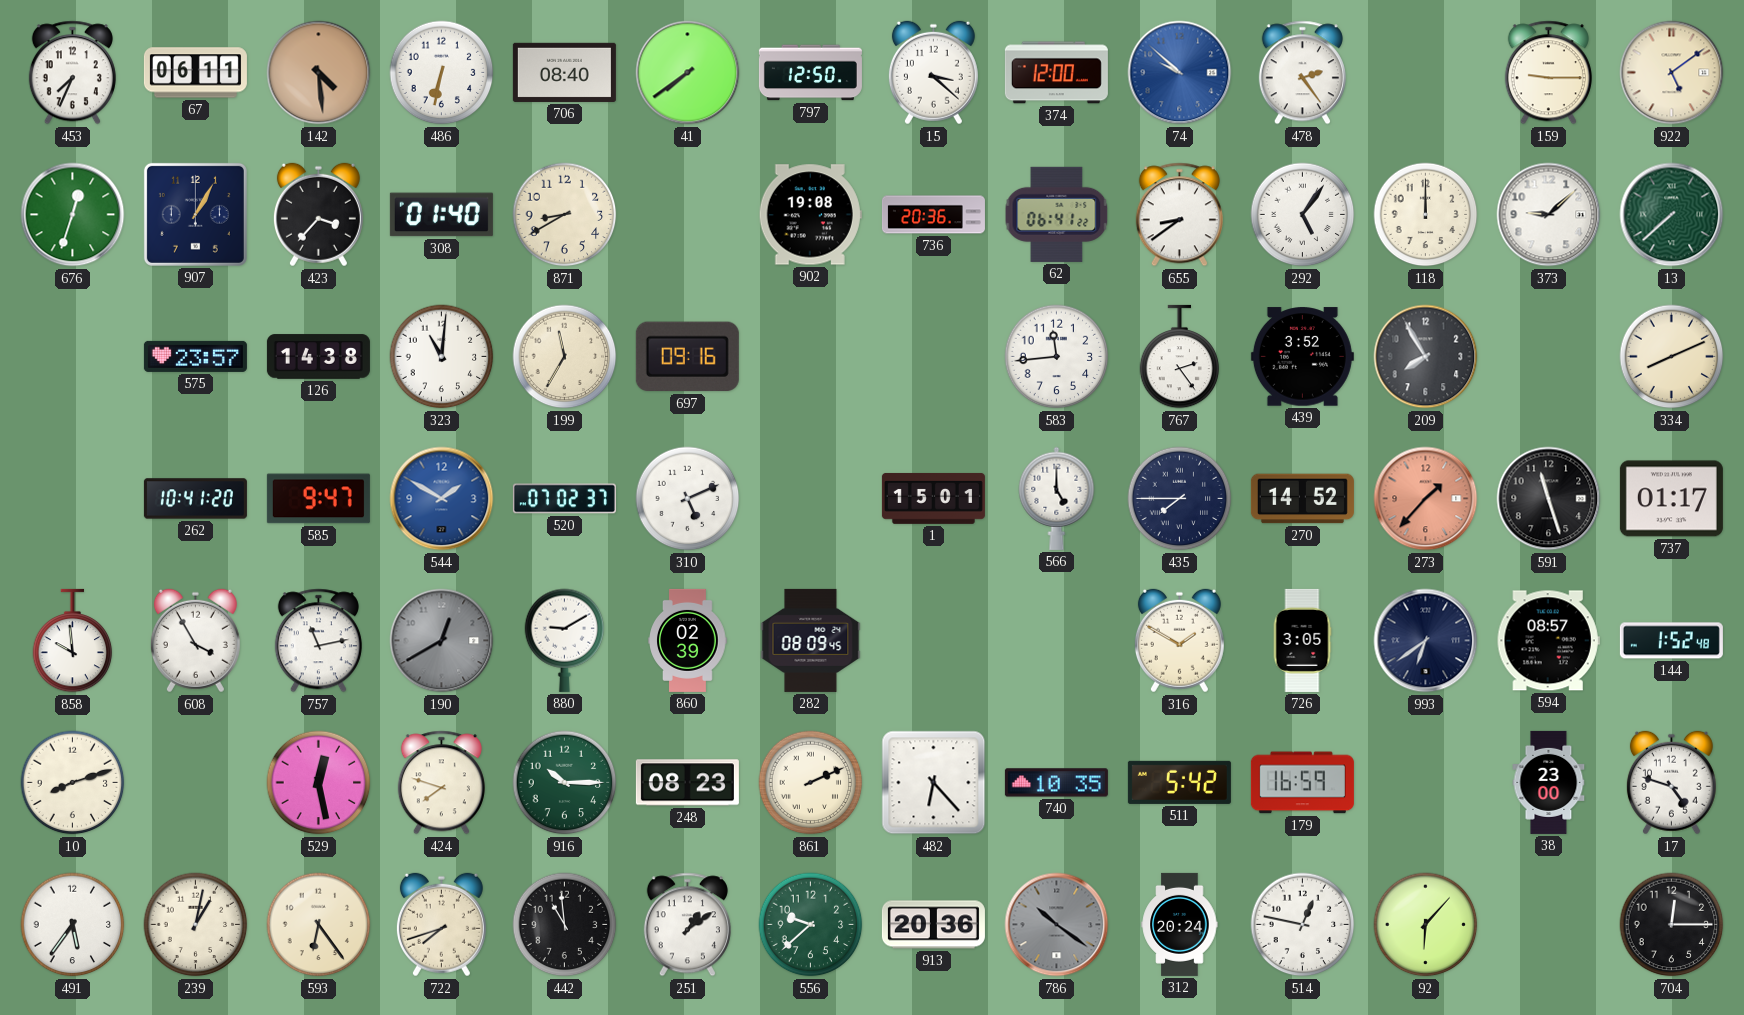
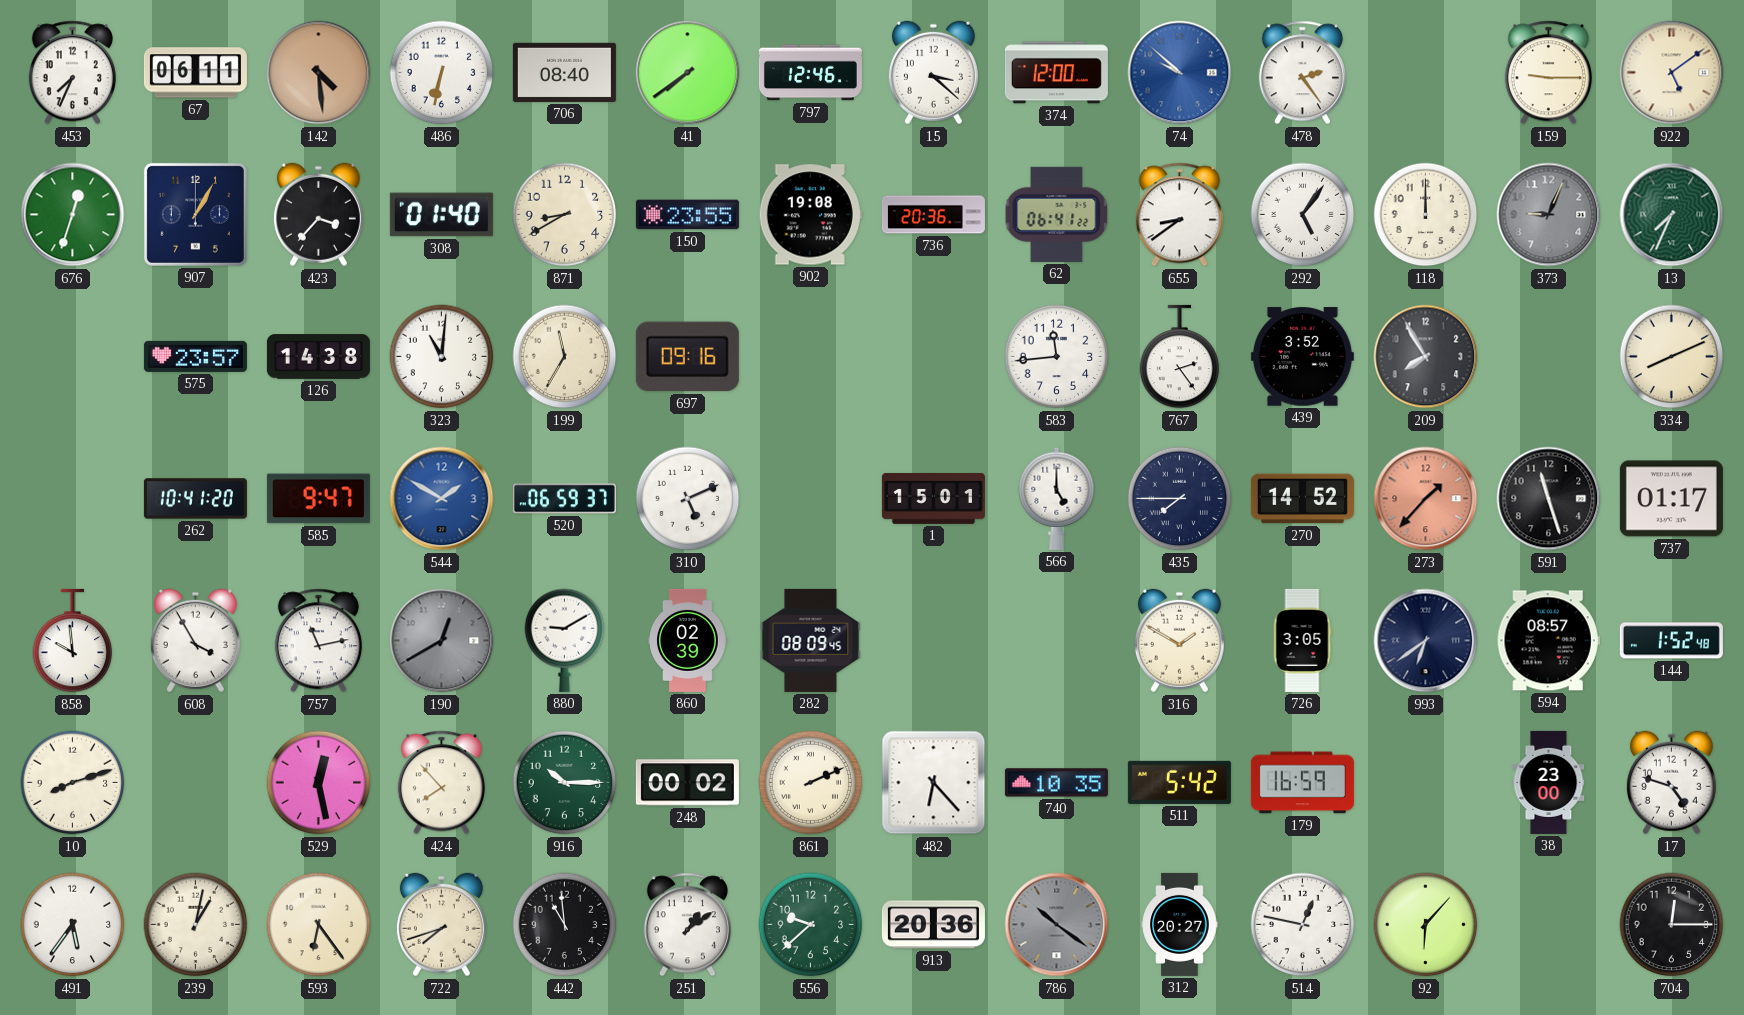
797: 12:50 -> 12:46
150: none -> 23:55
373: 9:08 -> 9:04
373 dial: white -> grey
13: 7:38 -> 7:34
520: 07:02 -> 06:59
424: 7:48 -> 7:53
248: 08:23 -> 00:02
312: 20:24 -> 20:27
